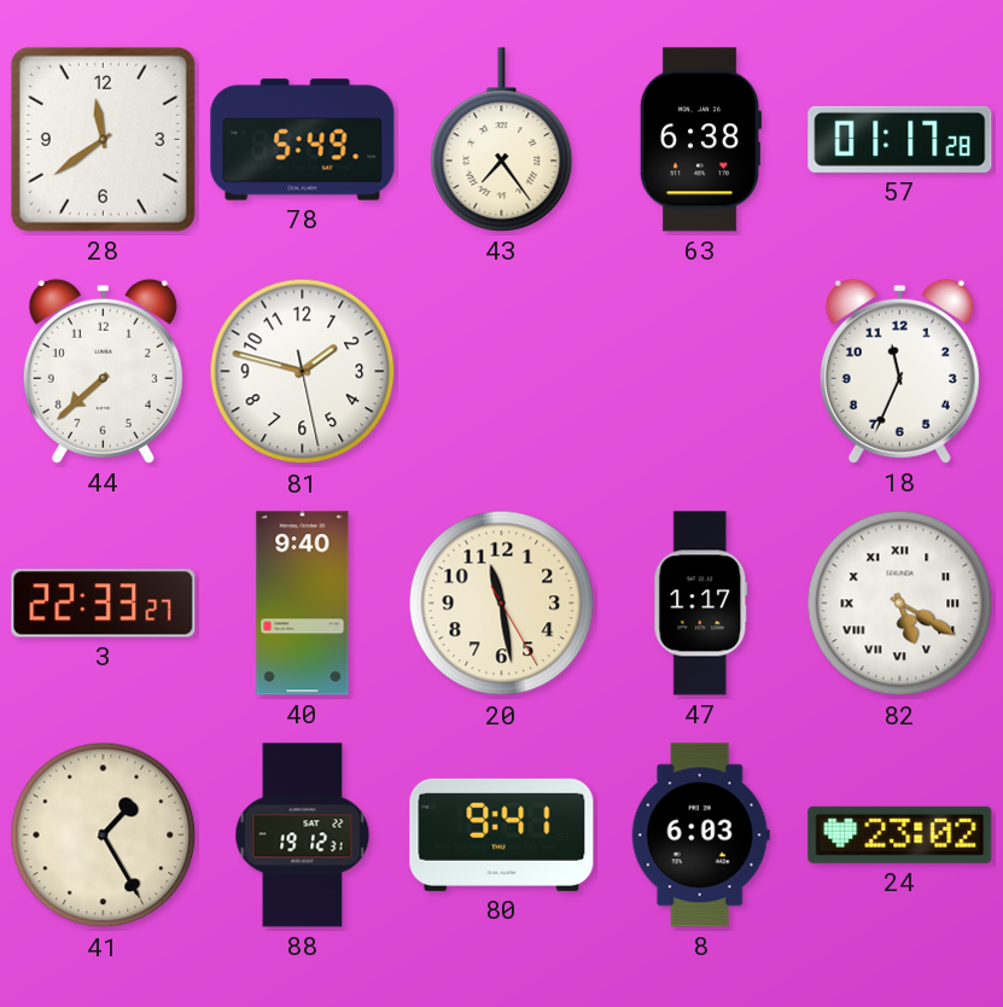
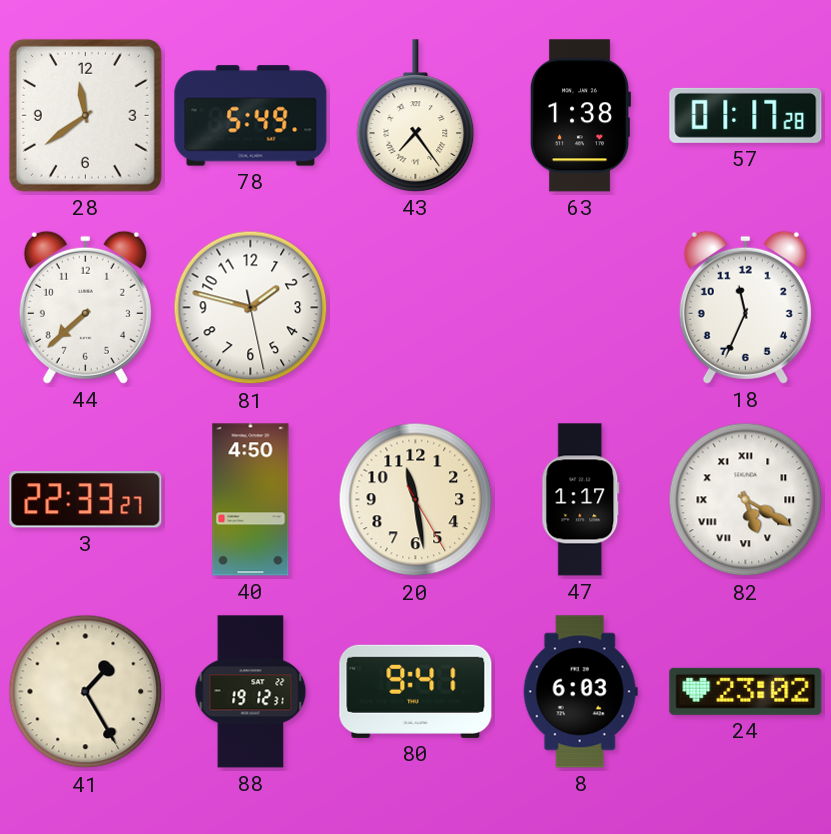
63: 6:38 -> 1:38
40: 9:40 -> 4:50
